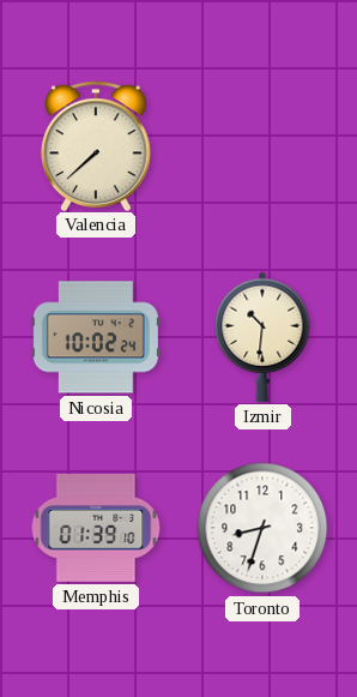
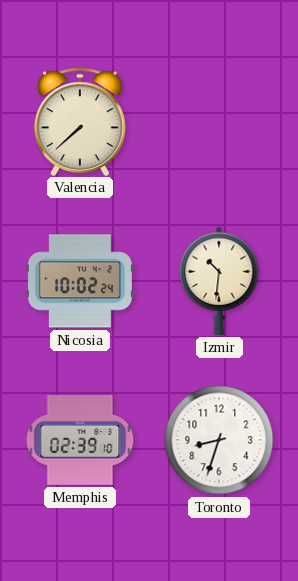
Memphis: 01:39 -> 02:39
